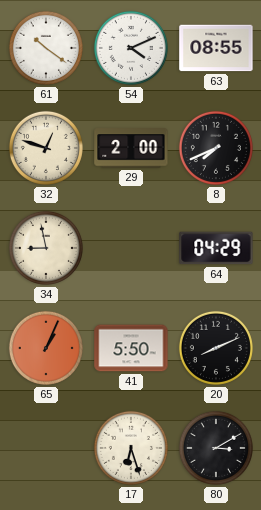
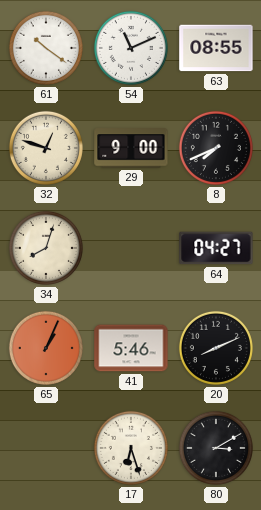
54: 4:11 -> 11:11
29: 2:00 -> 9:00
34: 8:58 -> 8:03
64: 04:29 -> 04:27
41: 5:50 -> 5:46
